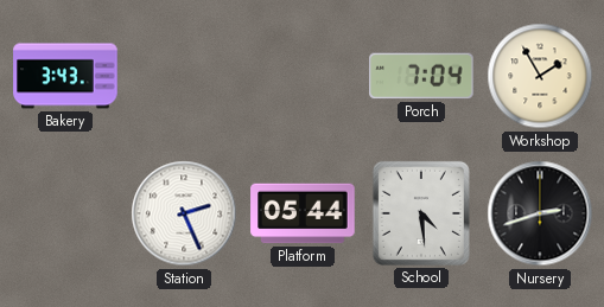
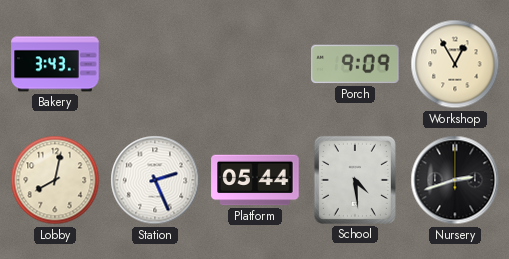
Porch: 7:04 -> 9:09
Workshop: 1:55 -> 12:55
Lobby: none -> 8:02
